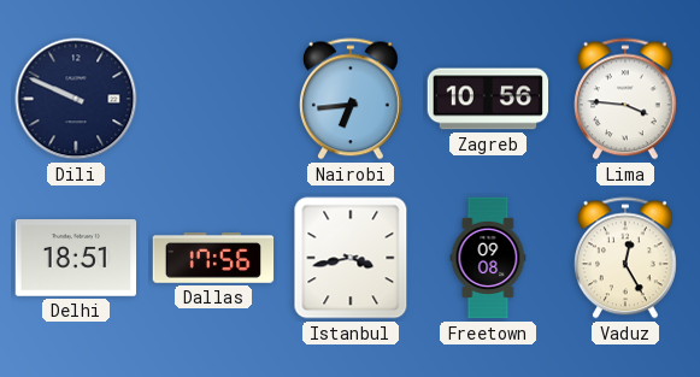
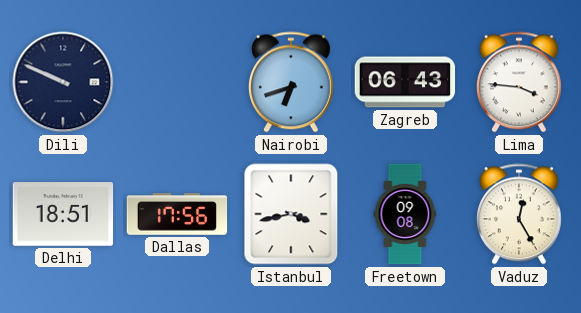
Nairobi: 6:44 -> 6:42
Zagreb: 10:56 -> 06:43
